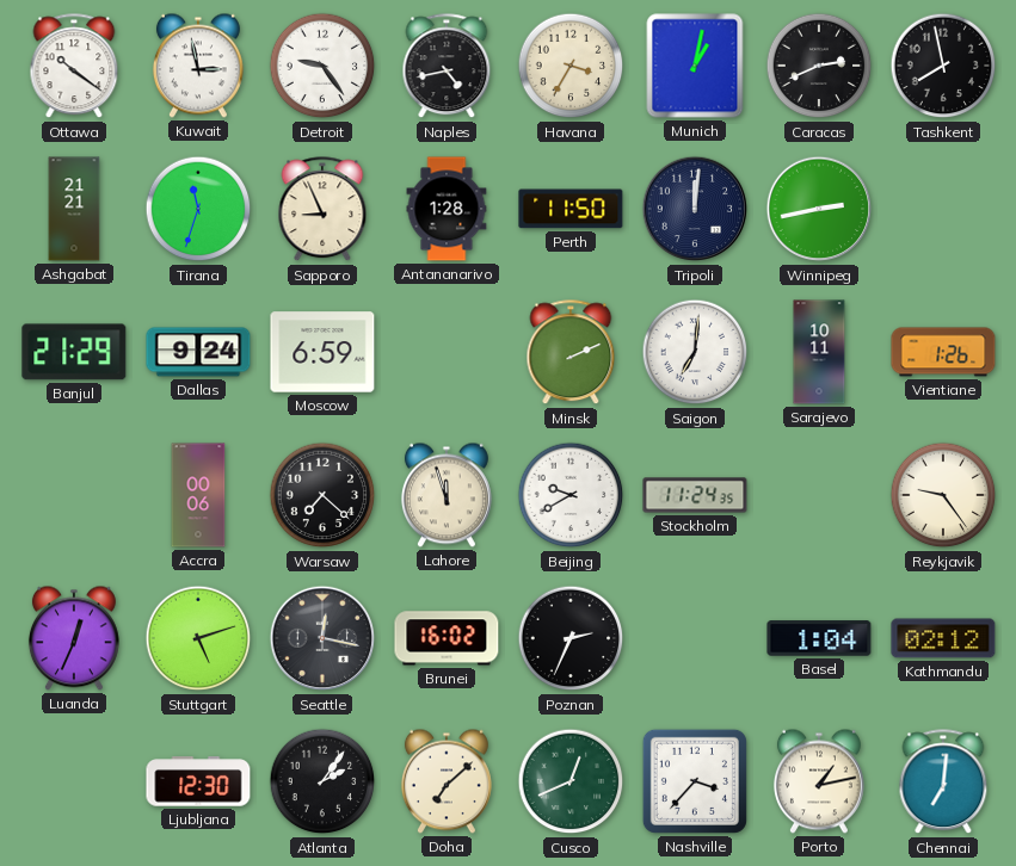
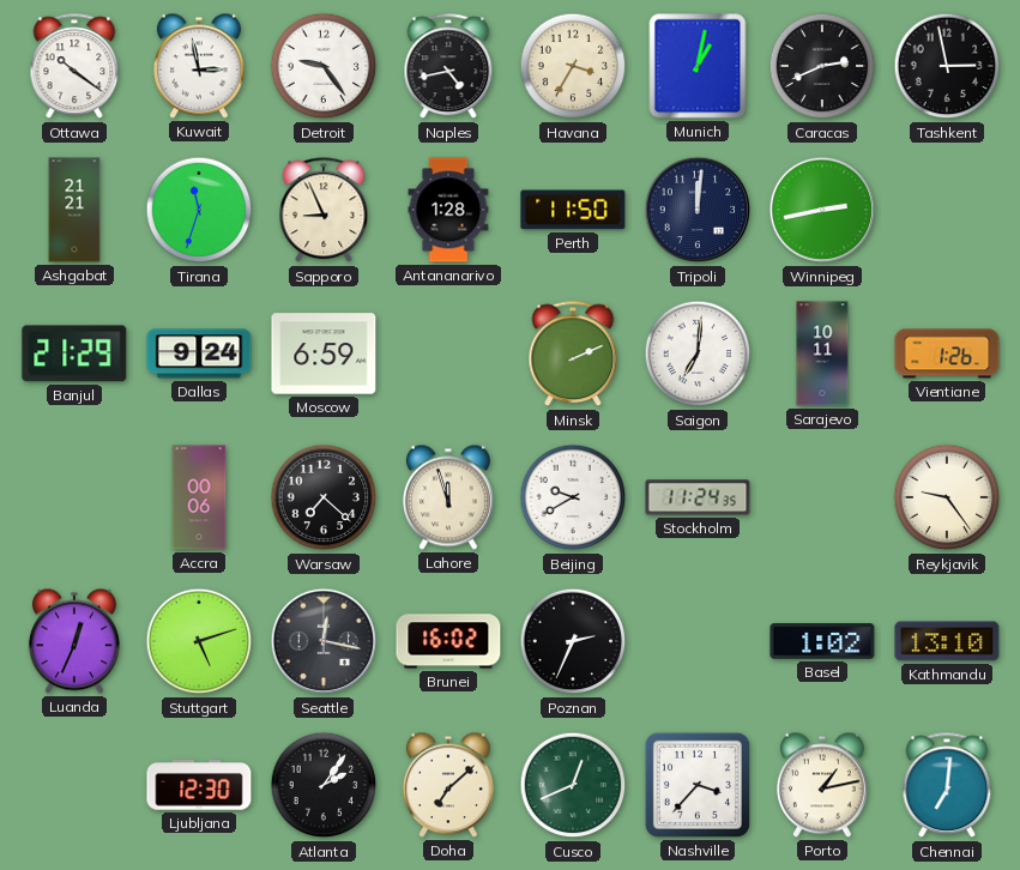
Tashkent: 7:58 -> 2:58
Basel: 1:04 -> 1:02
Kathmandu: 02:12 -> 13:10
